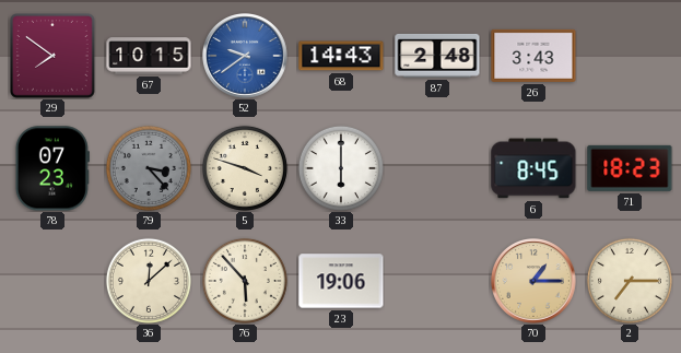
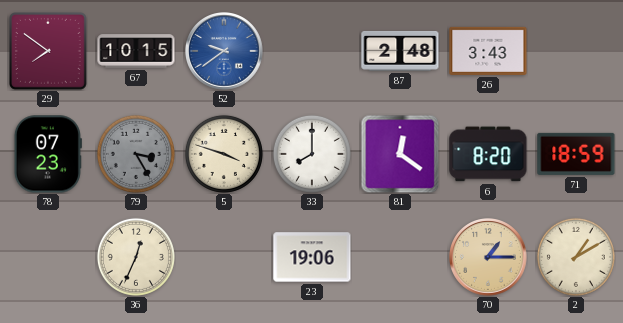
68: 14:43 -> none
79: 3:23 -> 3:25
33: 6:00 -> 8:00
81: none -> 12:21
6: 8:45 -> 8:20
71: 18:23 -> 18:59
36: 12:08 -> 12:34
76: 5:53 -> none
2: 7:15 -> 1:10
